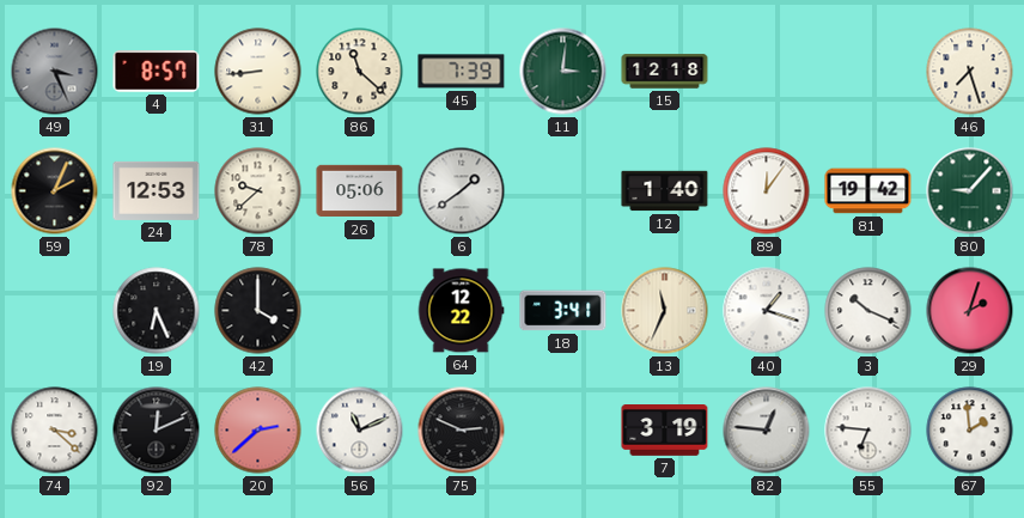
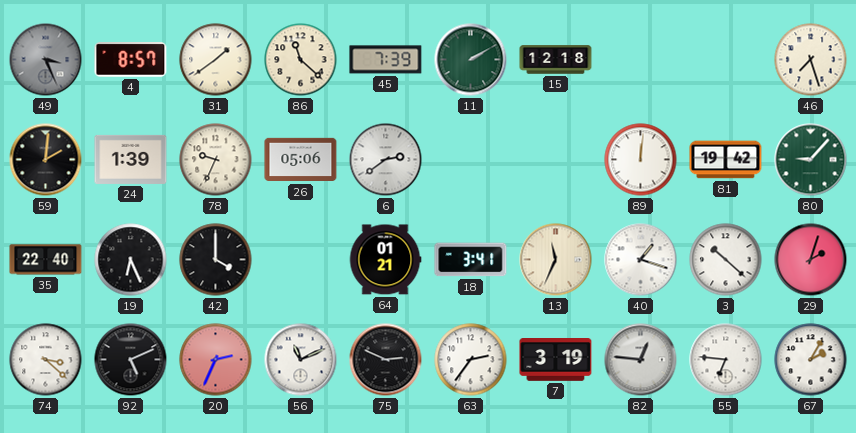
31: 8:44 -> 1:39
11: 3:01 -> 2:10
59: 2:04 -> 2:01
24: 12:53 -> 1:39
78: 9:38 -> 9:34
6: 1:39 -> 2:39
12: 1:40 -> none
89: 12:06 -> 12:01
35: none -> 22:40
64: 12:22 -> 01:21
3: 10:19 -> 10:22
92: 12:11 -> 5:11
20: 2:38 -> 2:34
63: none -> 2:36
67: 1:59 -> 2:05
